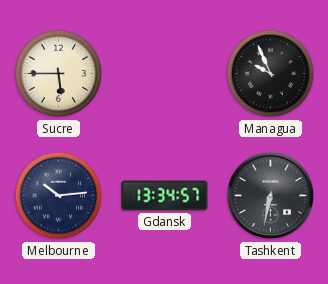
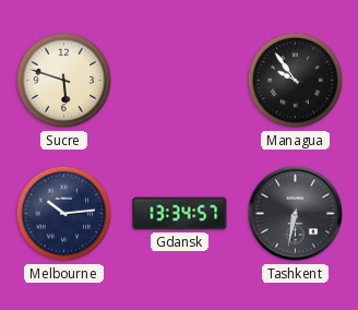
Sucre: 5:45 -> 5:48
Managua: 9:56 -> 9:54
